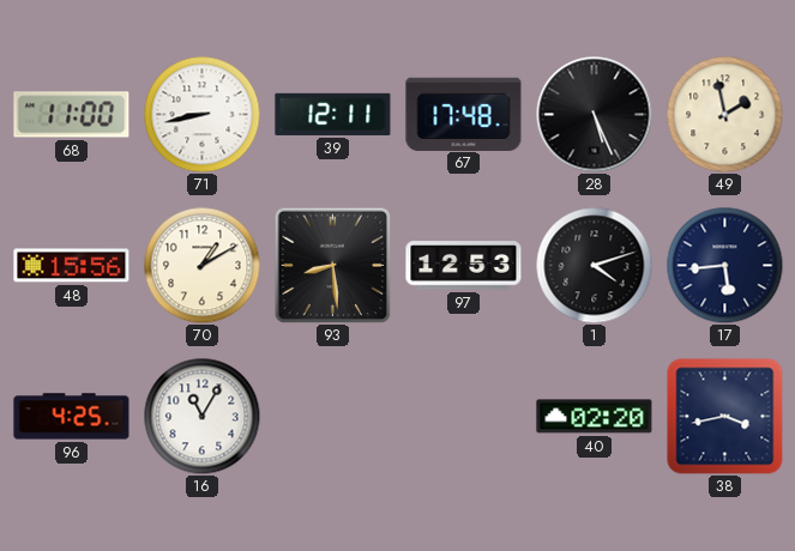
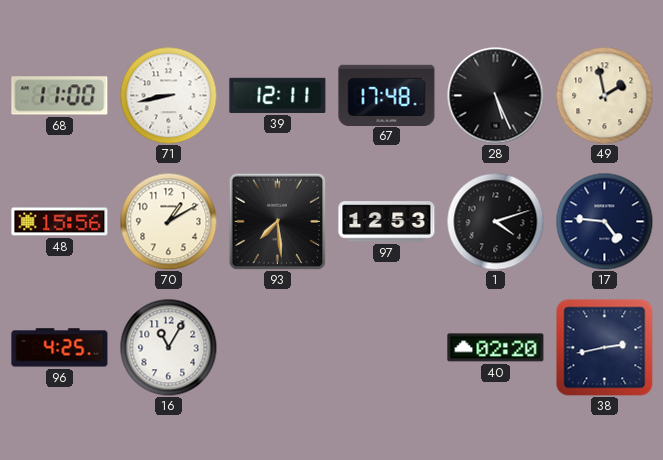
93: 8:29 -> 7:29
17: 5:44 -> 4:46
38: 3:43 -> 2:43
